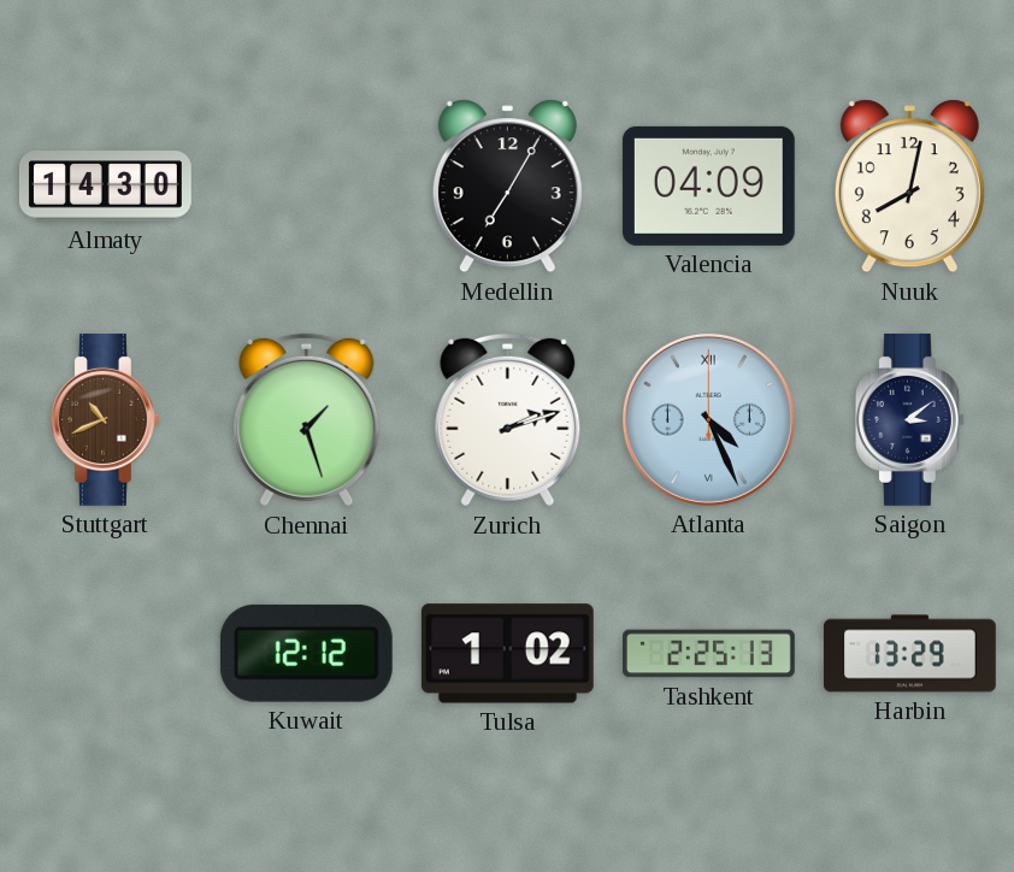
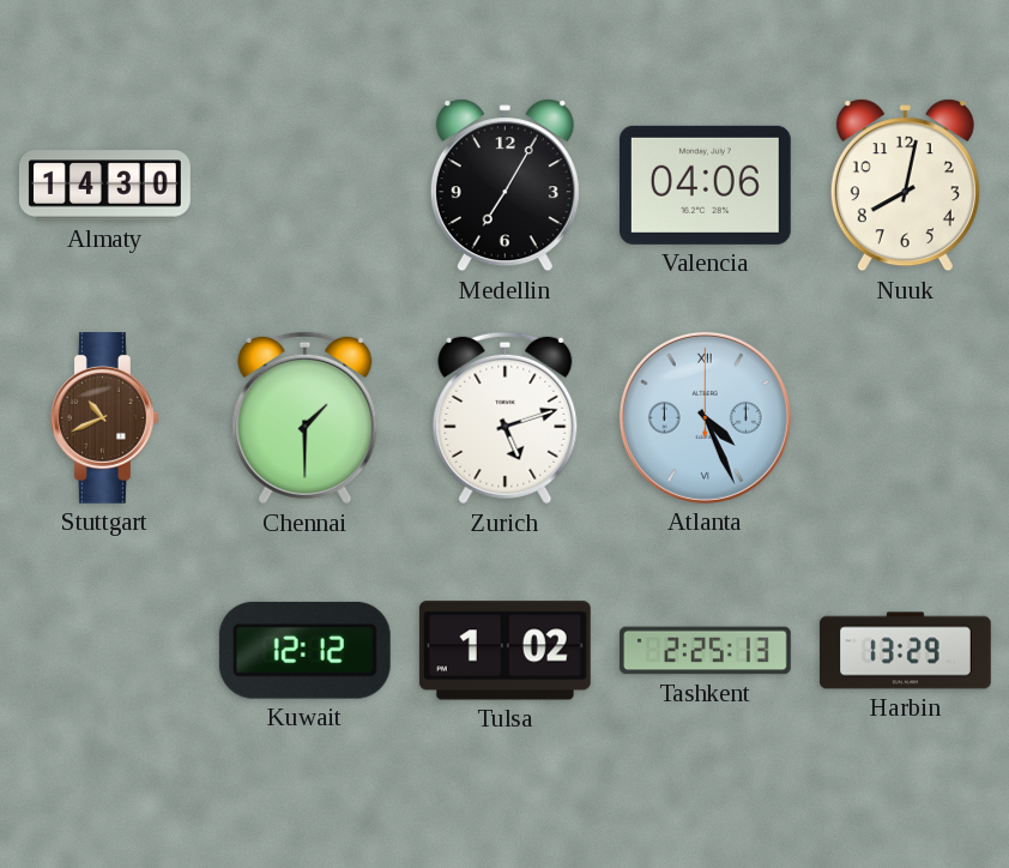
Valencia: 04:09 -> 04:06
Chennai: 1:27 -> 1:30
Zurich: 2:12 -> 5:12
Saigon: 3:09 -> none
